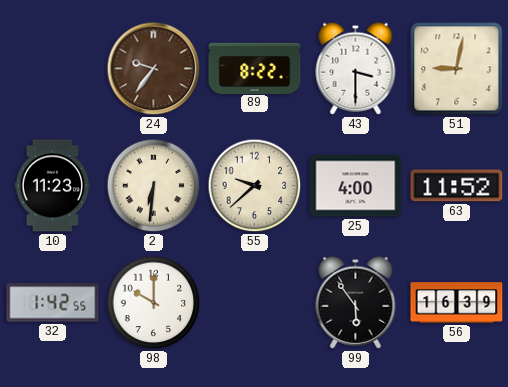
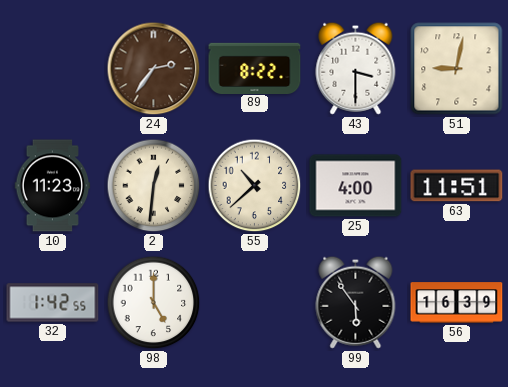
24: 9:36 -> 2:36
2: 6:31 -> 12:31
55: 9:38 -> 10:38
63: 11:52 -> 11:51
98: 10:00 -> 5:00
